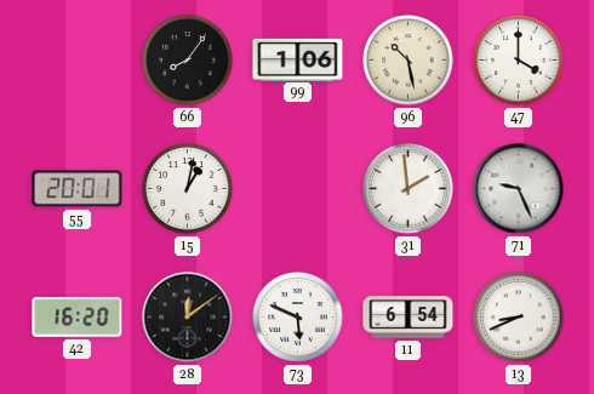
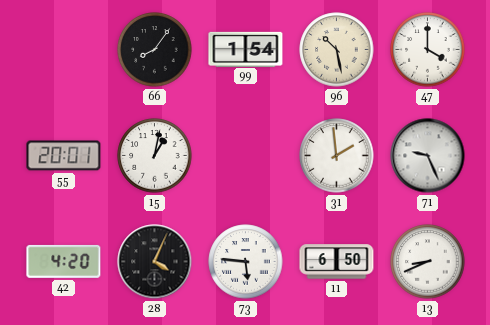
99: 1:06 -> 1:54
42: 16:20 -> 4:20
28: 12:09 -> 4:04
73: 5:49 -> 5:46
11: 6:54 -> 6:50
